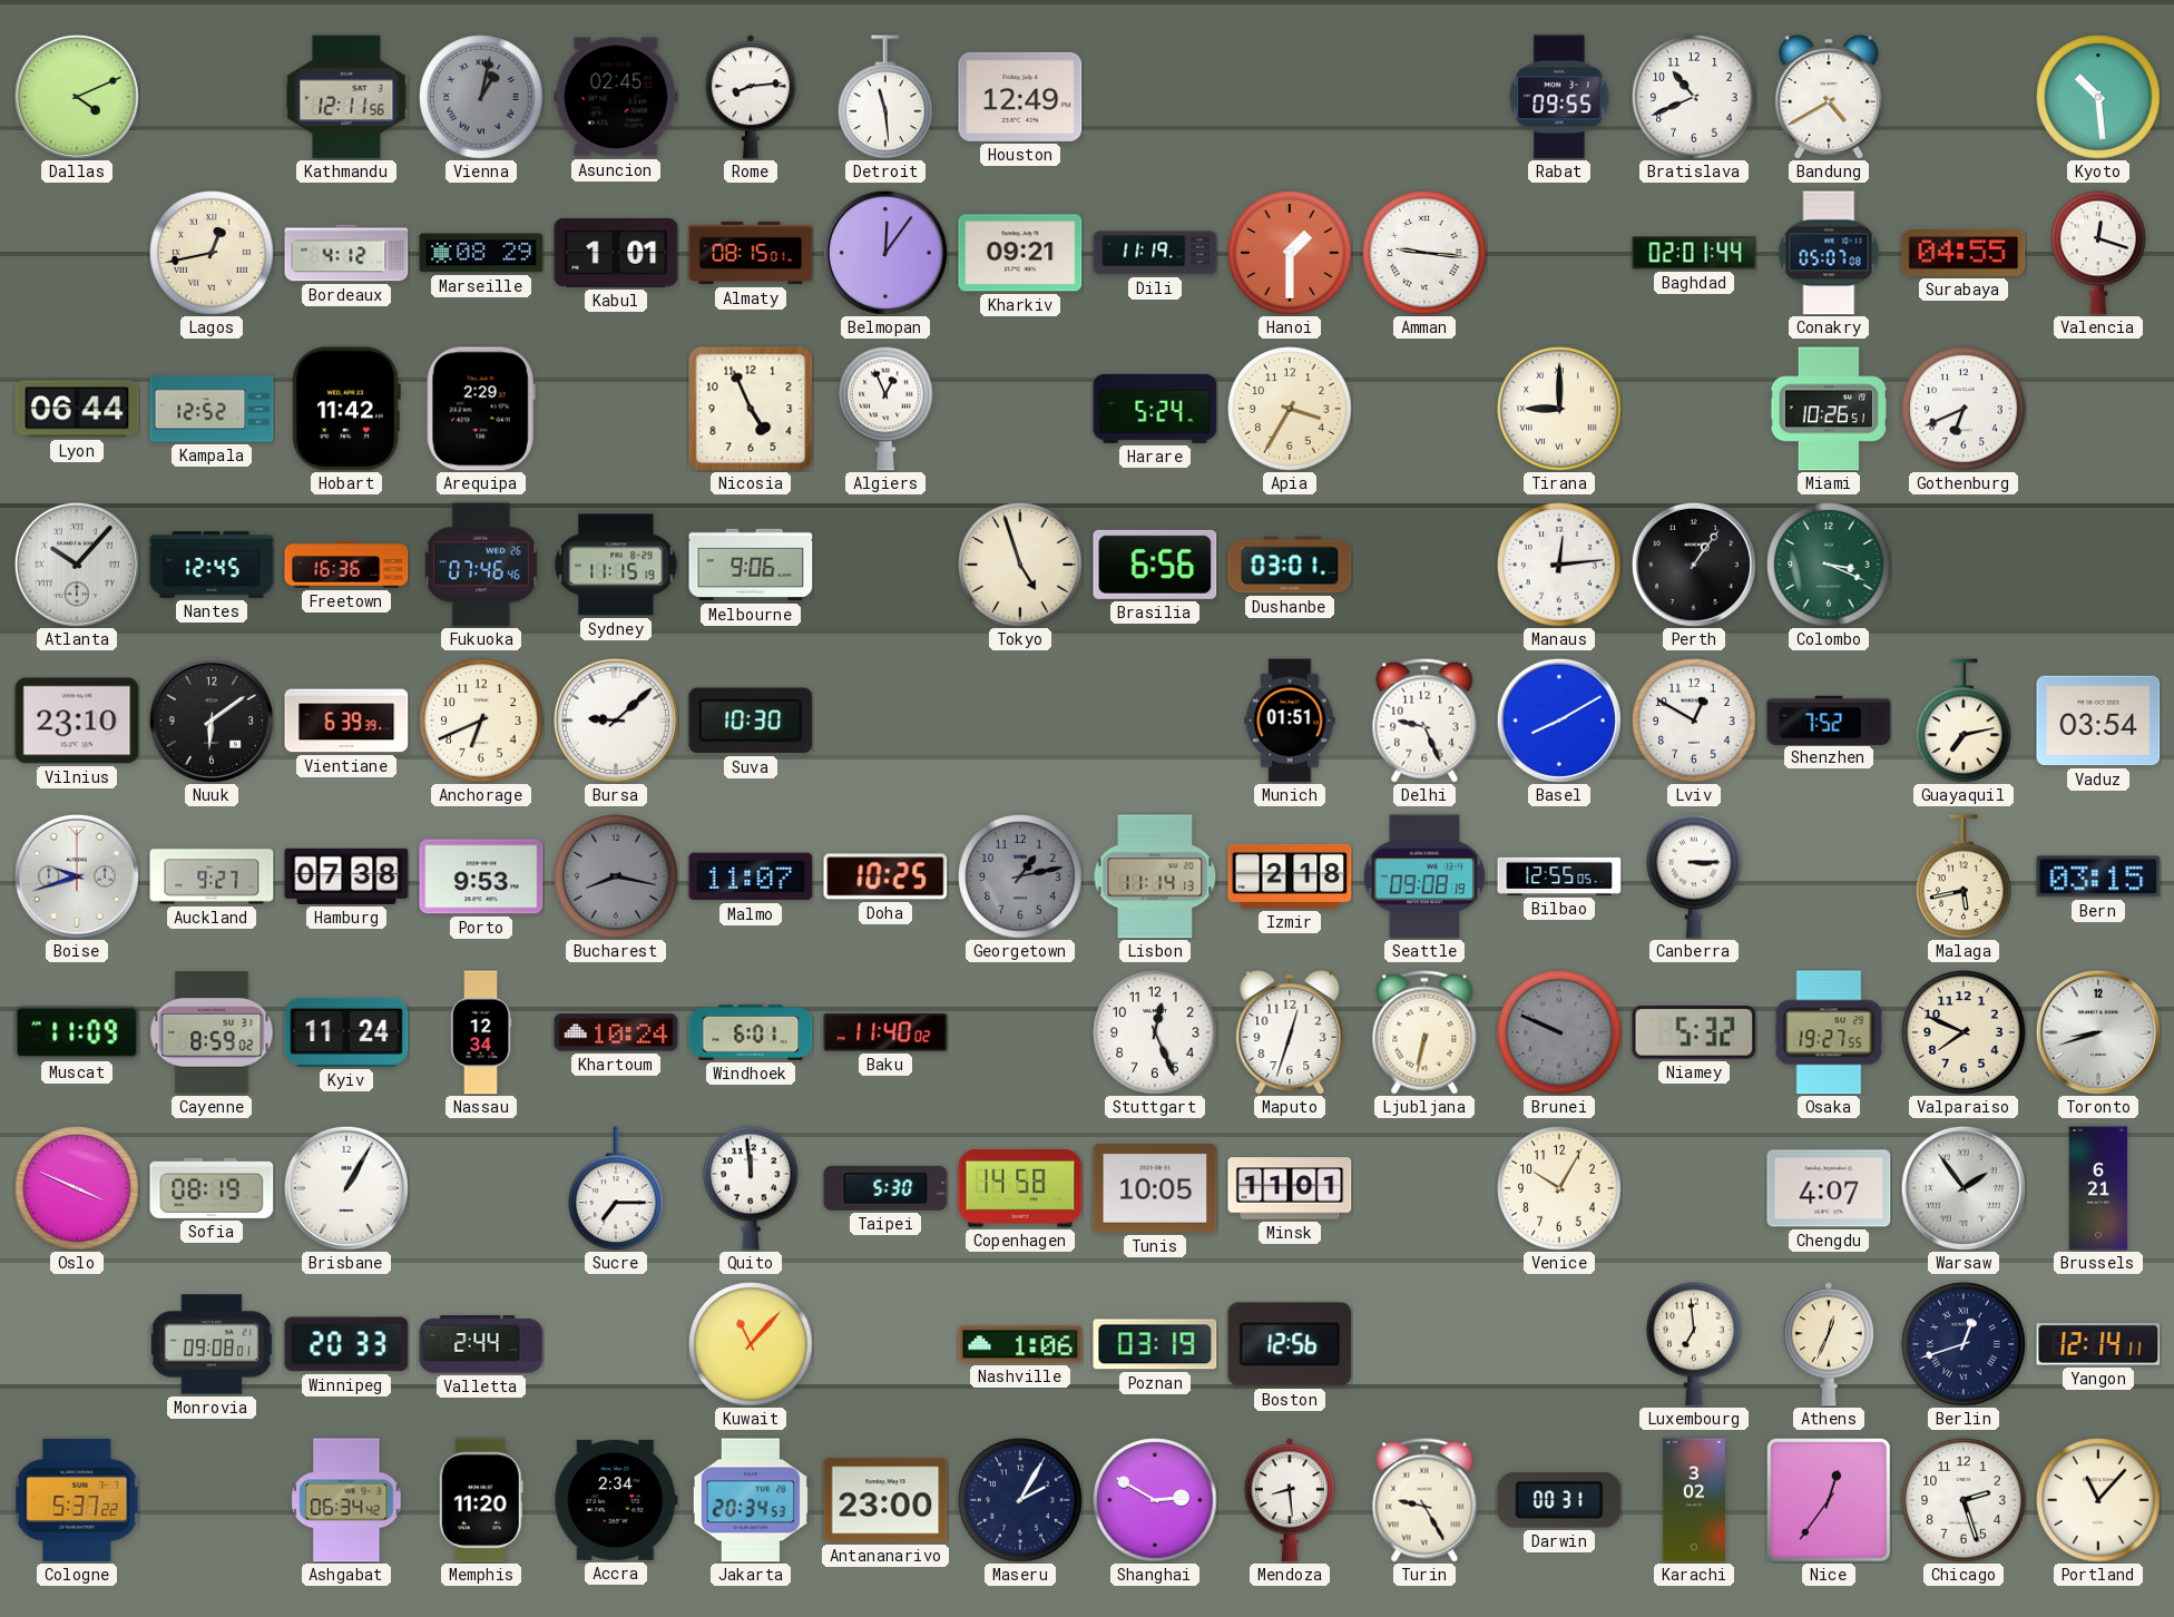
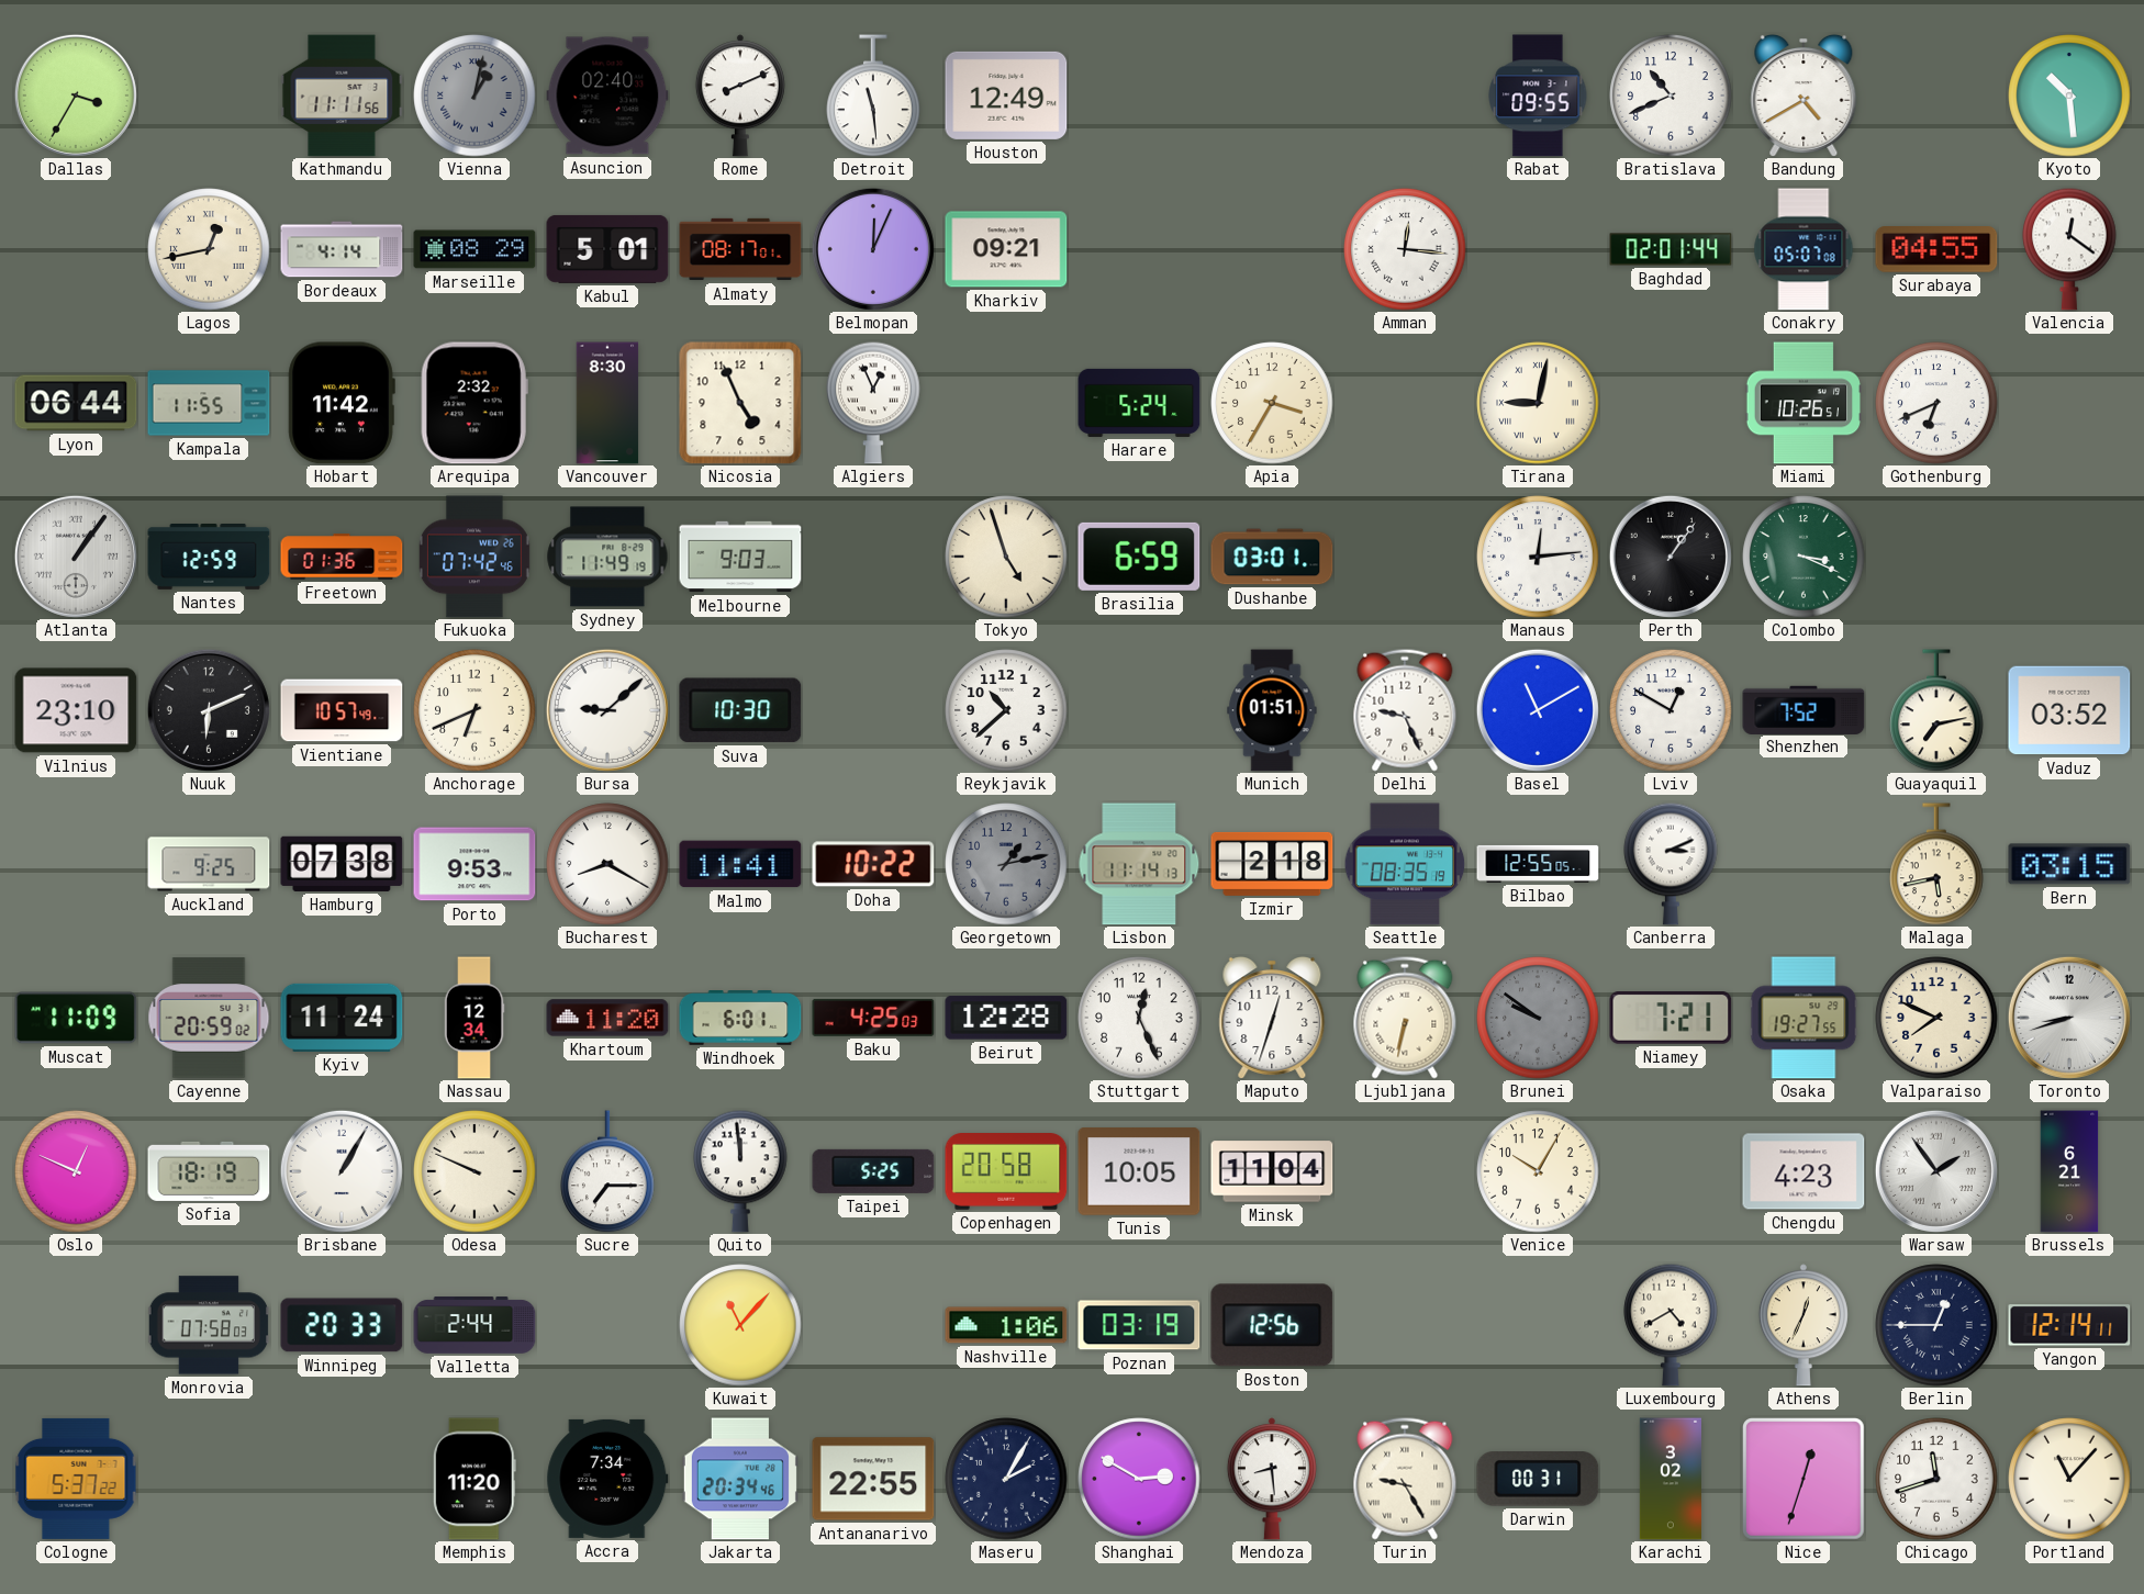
Dallas: 4:11 -> 3:35
Kathmandu: 12:11 -> 11:11
Asuncion: 02:45 -> 02:40
Rome: 8:14 -> 8:11
Bordeaux: 4:12 -> 4:14
Kabul: 1:01 -> 5:01
Almaty: 08:15 -> 08:17
Belmopan: 12:06 -> 12:04
Dili: 11:19 -> none
Hanoi: 1:30 -> none
Amman: 9:16 -> 12:16
Valencia: 12:18 -> 12:21
Kampala: 12:52 -> 11:55
Arequipa: 2:29 -> 2:32
Vancouver: none -> 8:30
Tirana: 9:00 -> 9:02
Atlanta: 10:07 -> 1:06
Nantes: 12:45 -> 12:59
Freetown: 16:36 -> 01:36
Fukuoka: 07:46 -> 07:42
Sydney: 11:15 -> 11:49
Melbourne: 9:06 -> 9:03
Brasilia: 6:56 -> 6:59
Nuuk: 6:09 -> 6:11
Vientiane: 6:39 -> 10:57
Reykjavik: none -> 10:38
Basel: 8:10 -> 11:10
Vaduz: 03:54 -> 03:52
Boise: 9:42 -> none
Auckland: 9:27 -> 9:25
Bucharest: 8:17 -> 8:20
Bucharest dial: grey -> white
Malmo: 11:07 -> 11:41
Doha: 10:25 -> 10:22
Seattle: 09:08 -> 08:35
Canberra: 3:15 -> 3:11
Cayenne: 8:59 -> 20:59
Khartoum: 10:24 -> 11:20
Baku: 11:40 -> 4:25
Beirut: none -> 12:28
Brunei: 9:49 -> 9:51
Niamey: 5:32 -> 7:21
Oslo: 3:49 -> 12:49
Sofia: 08:19 -> 18:19
Odesa: none -> 9:49
Taipei: 5:30 -> 5:25
Copenhagen: 14:58 -> 20:58
Minsk: 11:01 -> 11:04
Chengdu: 4:07 -> 4:23
Monrovia: 09:08 -> 07:58
Luxembourg: 6:59 -> 4:40
Berlin: 12:42 -> 12:45
Ashgabat: 06:34 -> none
Accra: 2:34 -> 7:34
Jakarta: 20:34:53 -> 20:34:46
Antananarivo: 23:00 -> 22:55
Nice: 12:36 -> 12:33
Chicago: 2:27 -> 11:42
